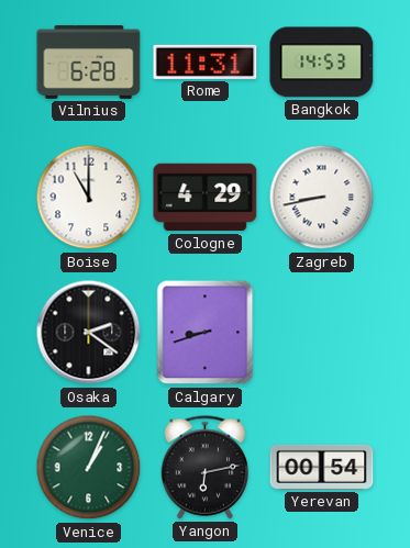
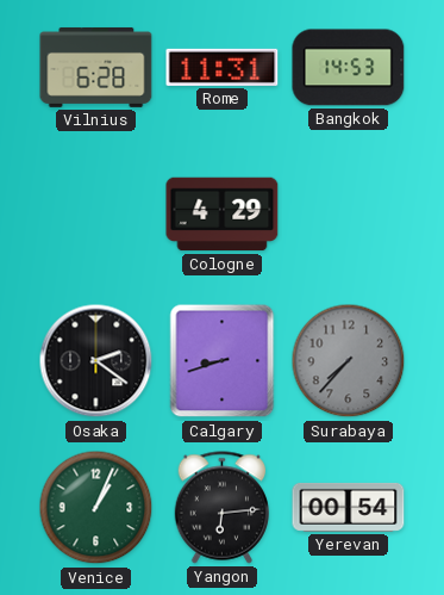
Boise: 11:00 -> none
Zagreb: 8:43 -> none
Surabaya: none -> 7:37
Yangon: 6:13 -> 6:14
